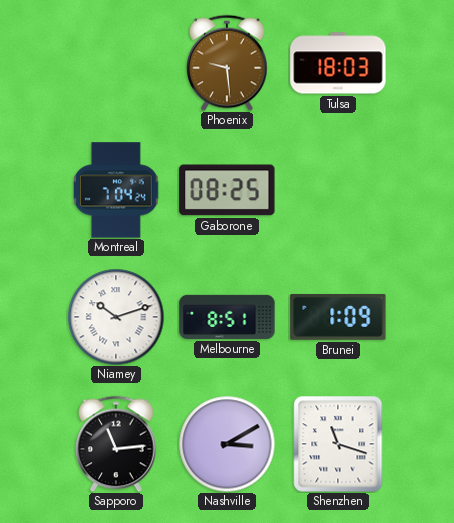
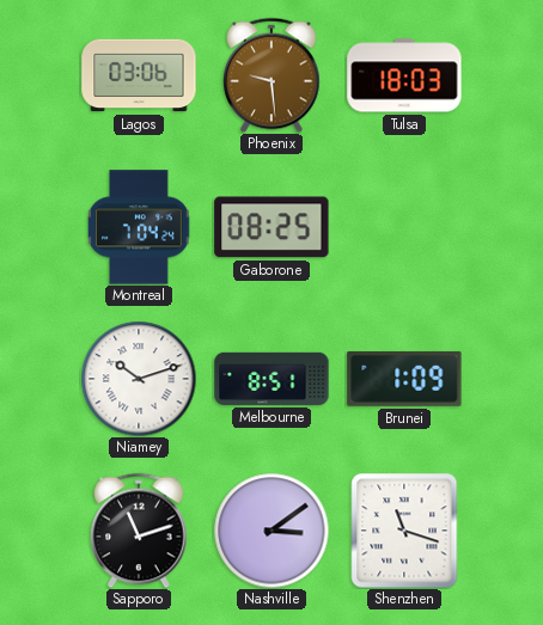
Lagos: none -> 03:06
Sapporo: 11:14 -> 11:12
Nashville: 3:10 -> 3:09
